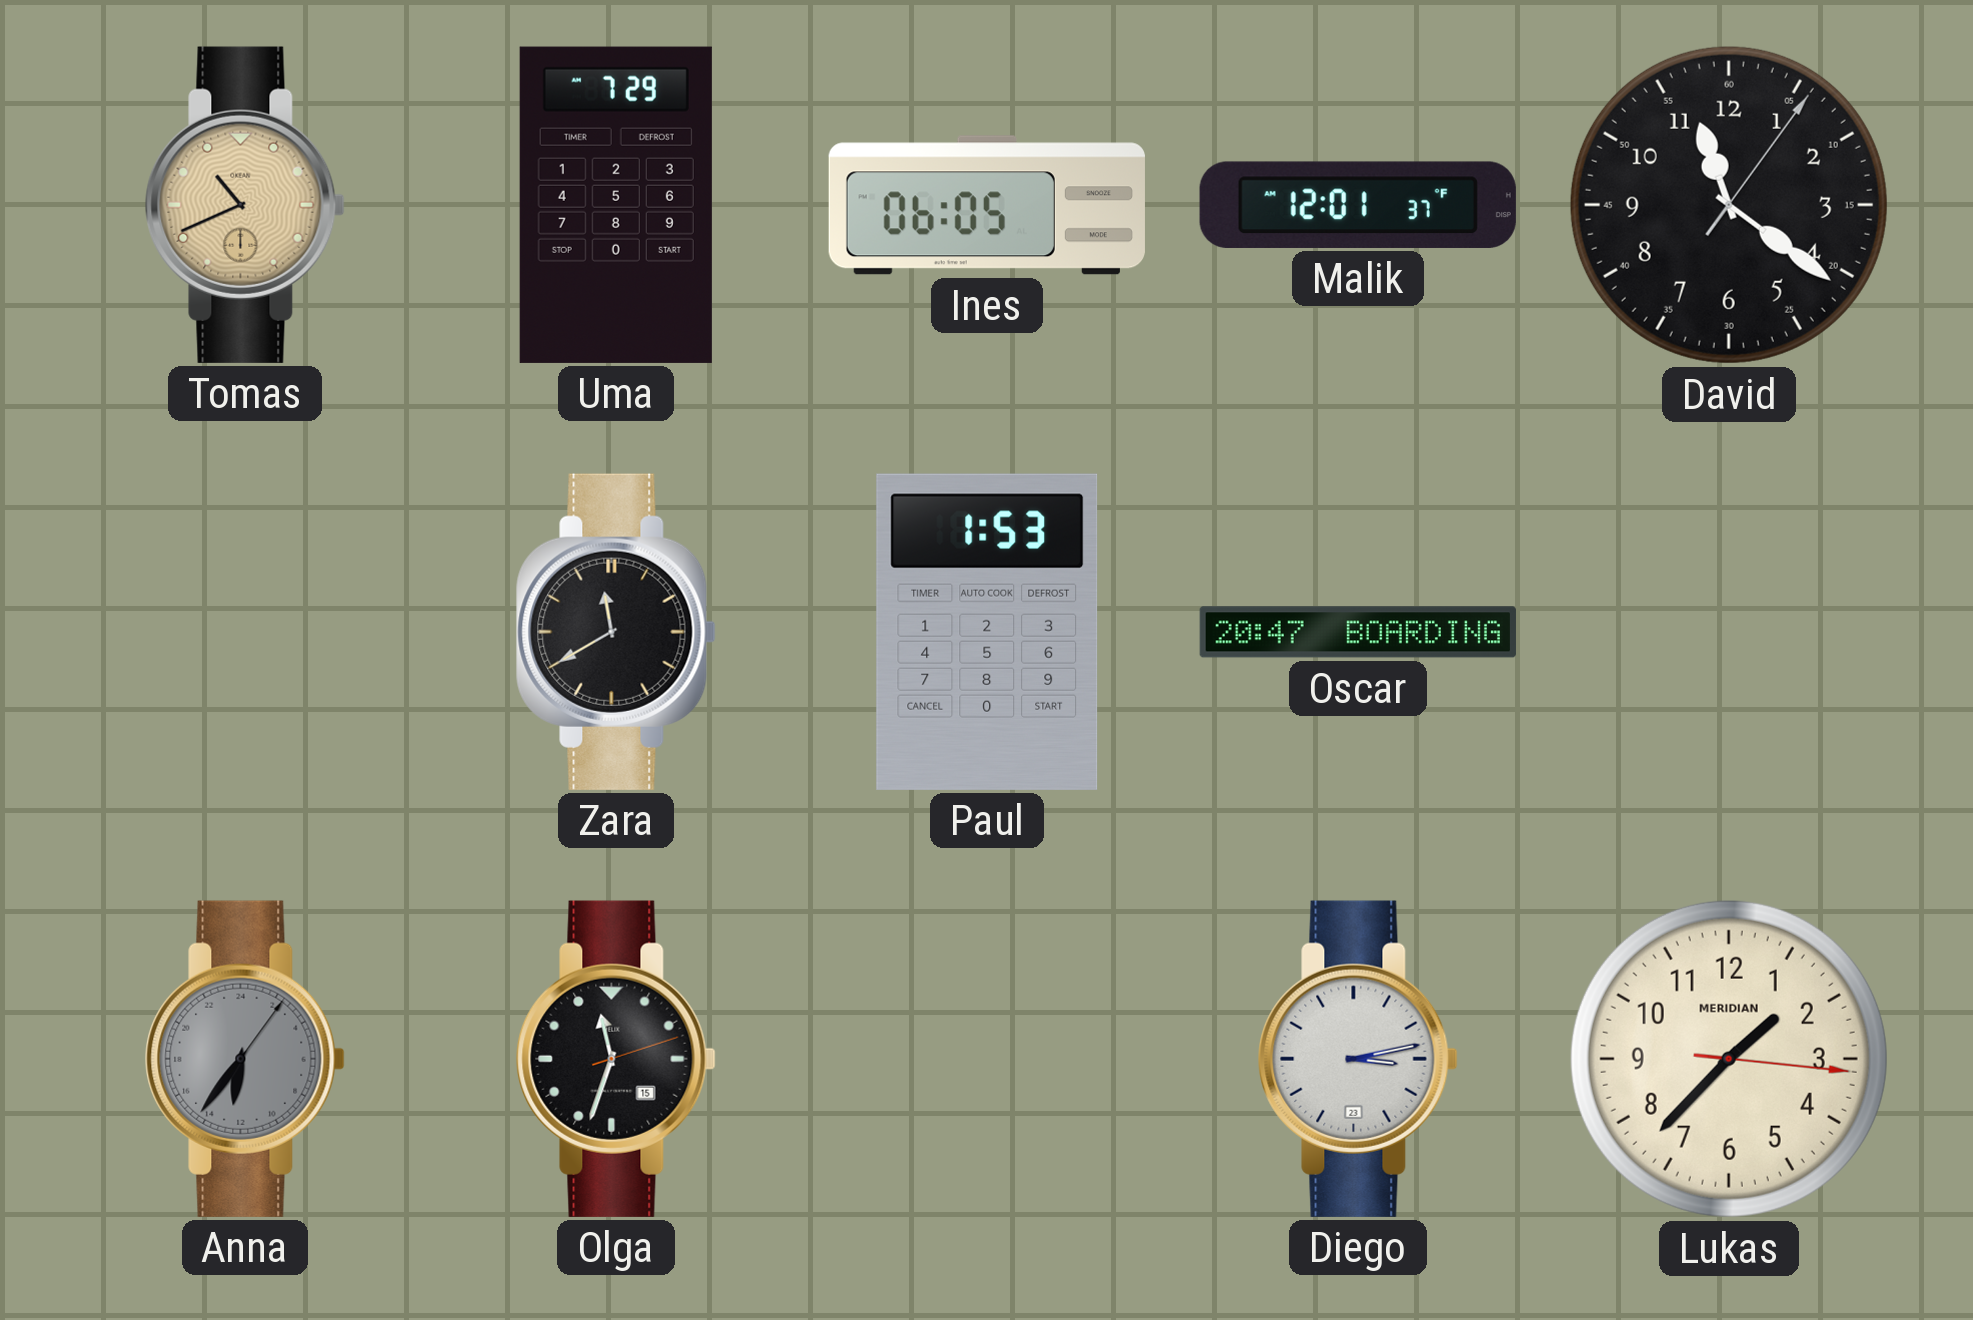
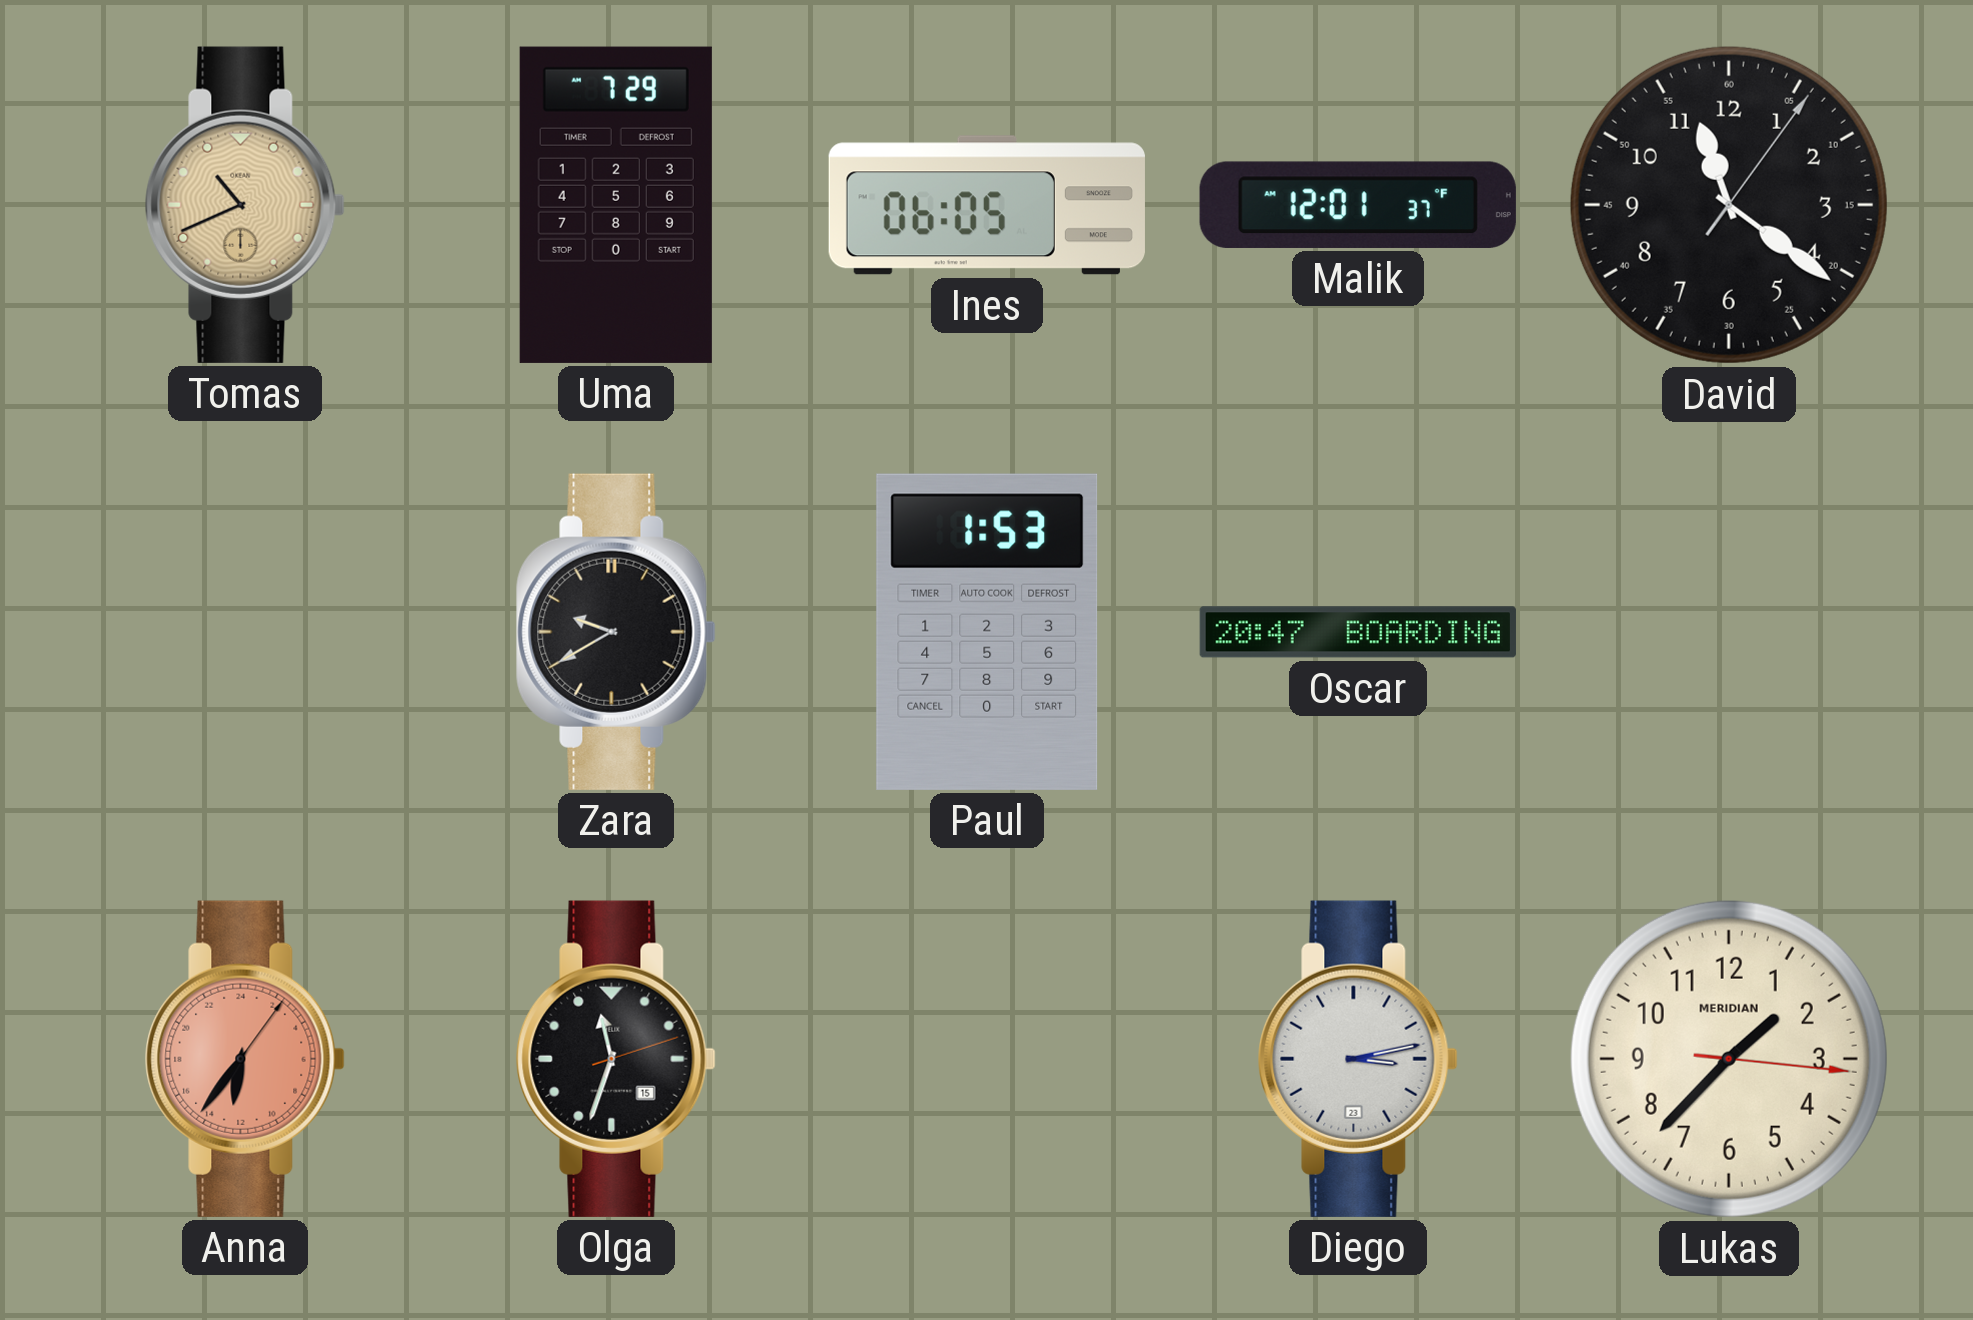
Zara: 11:40 -> 9:40
Anna dial: grey -> salmon
